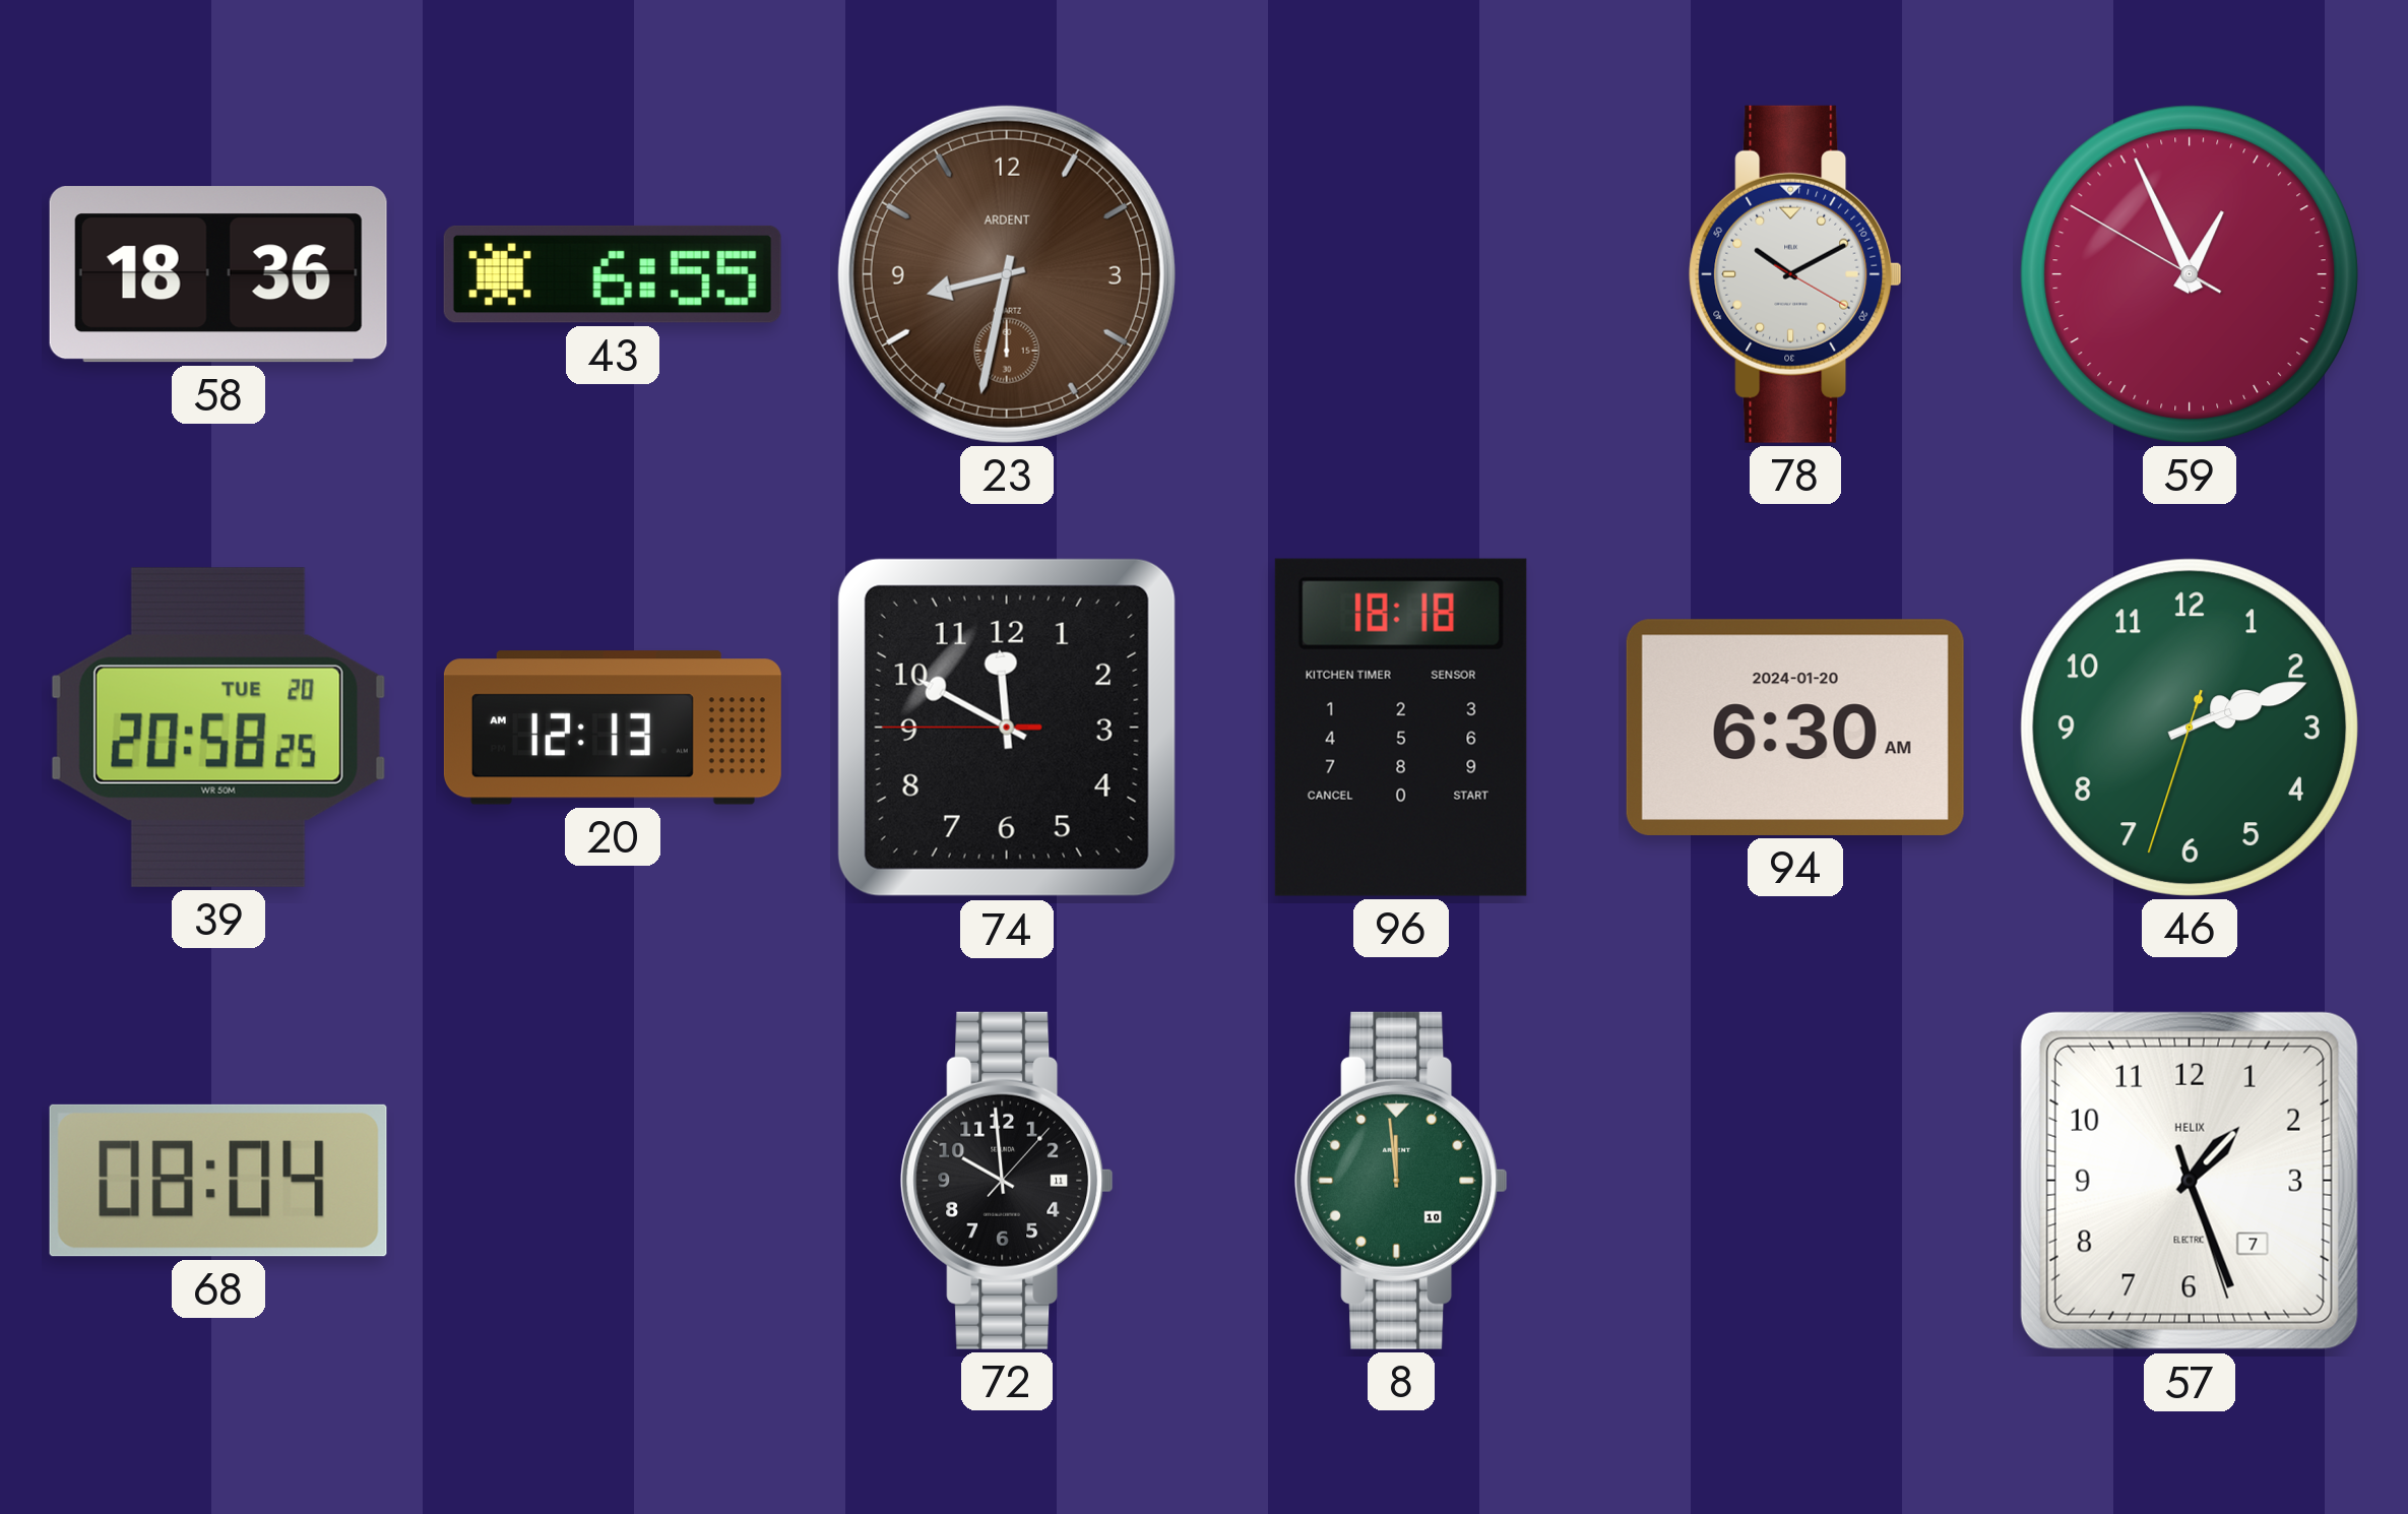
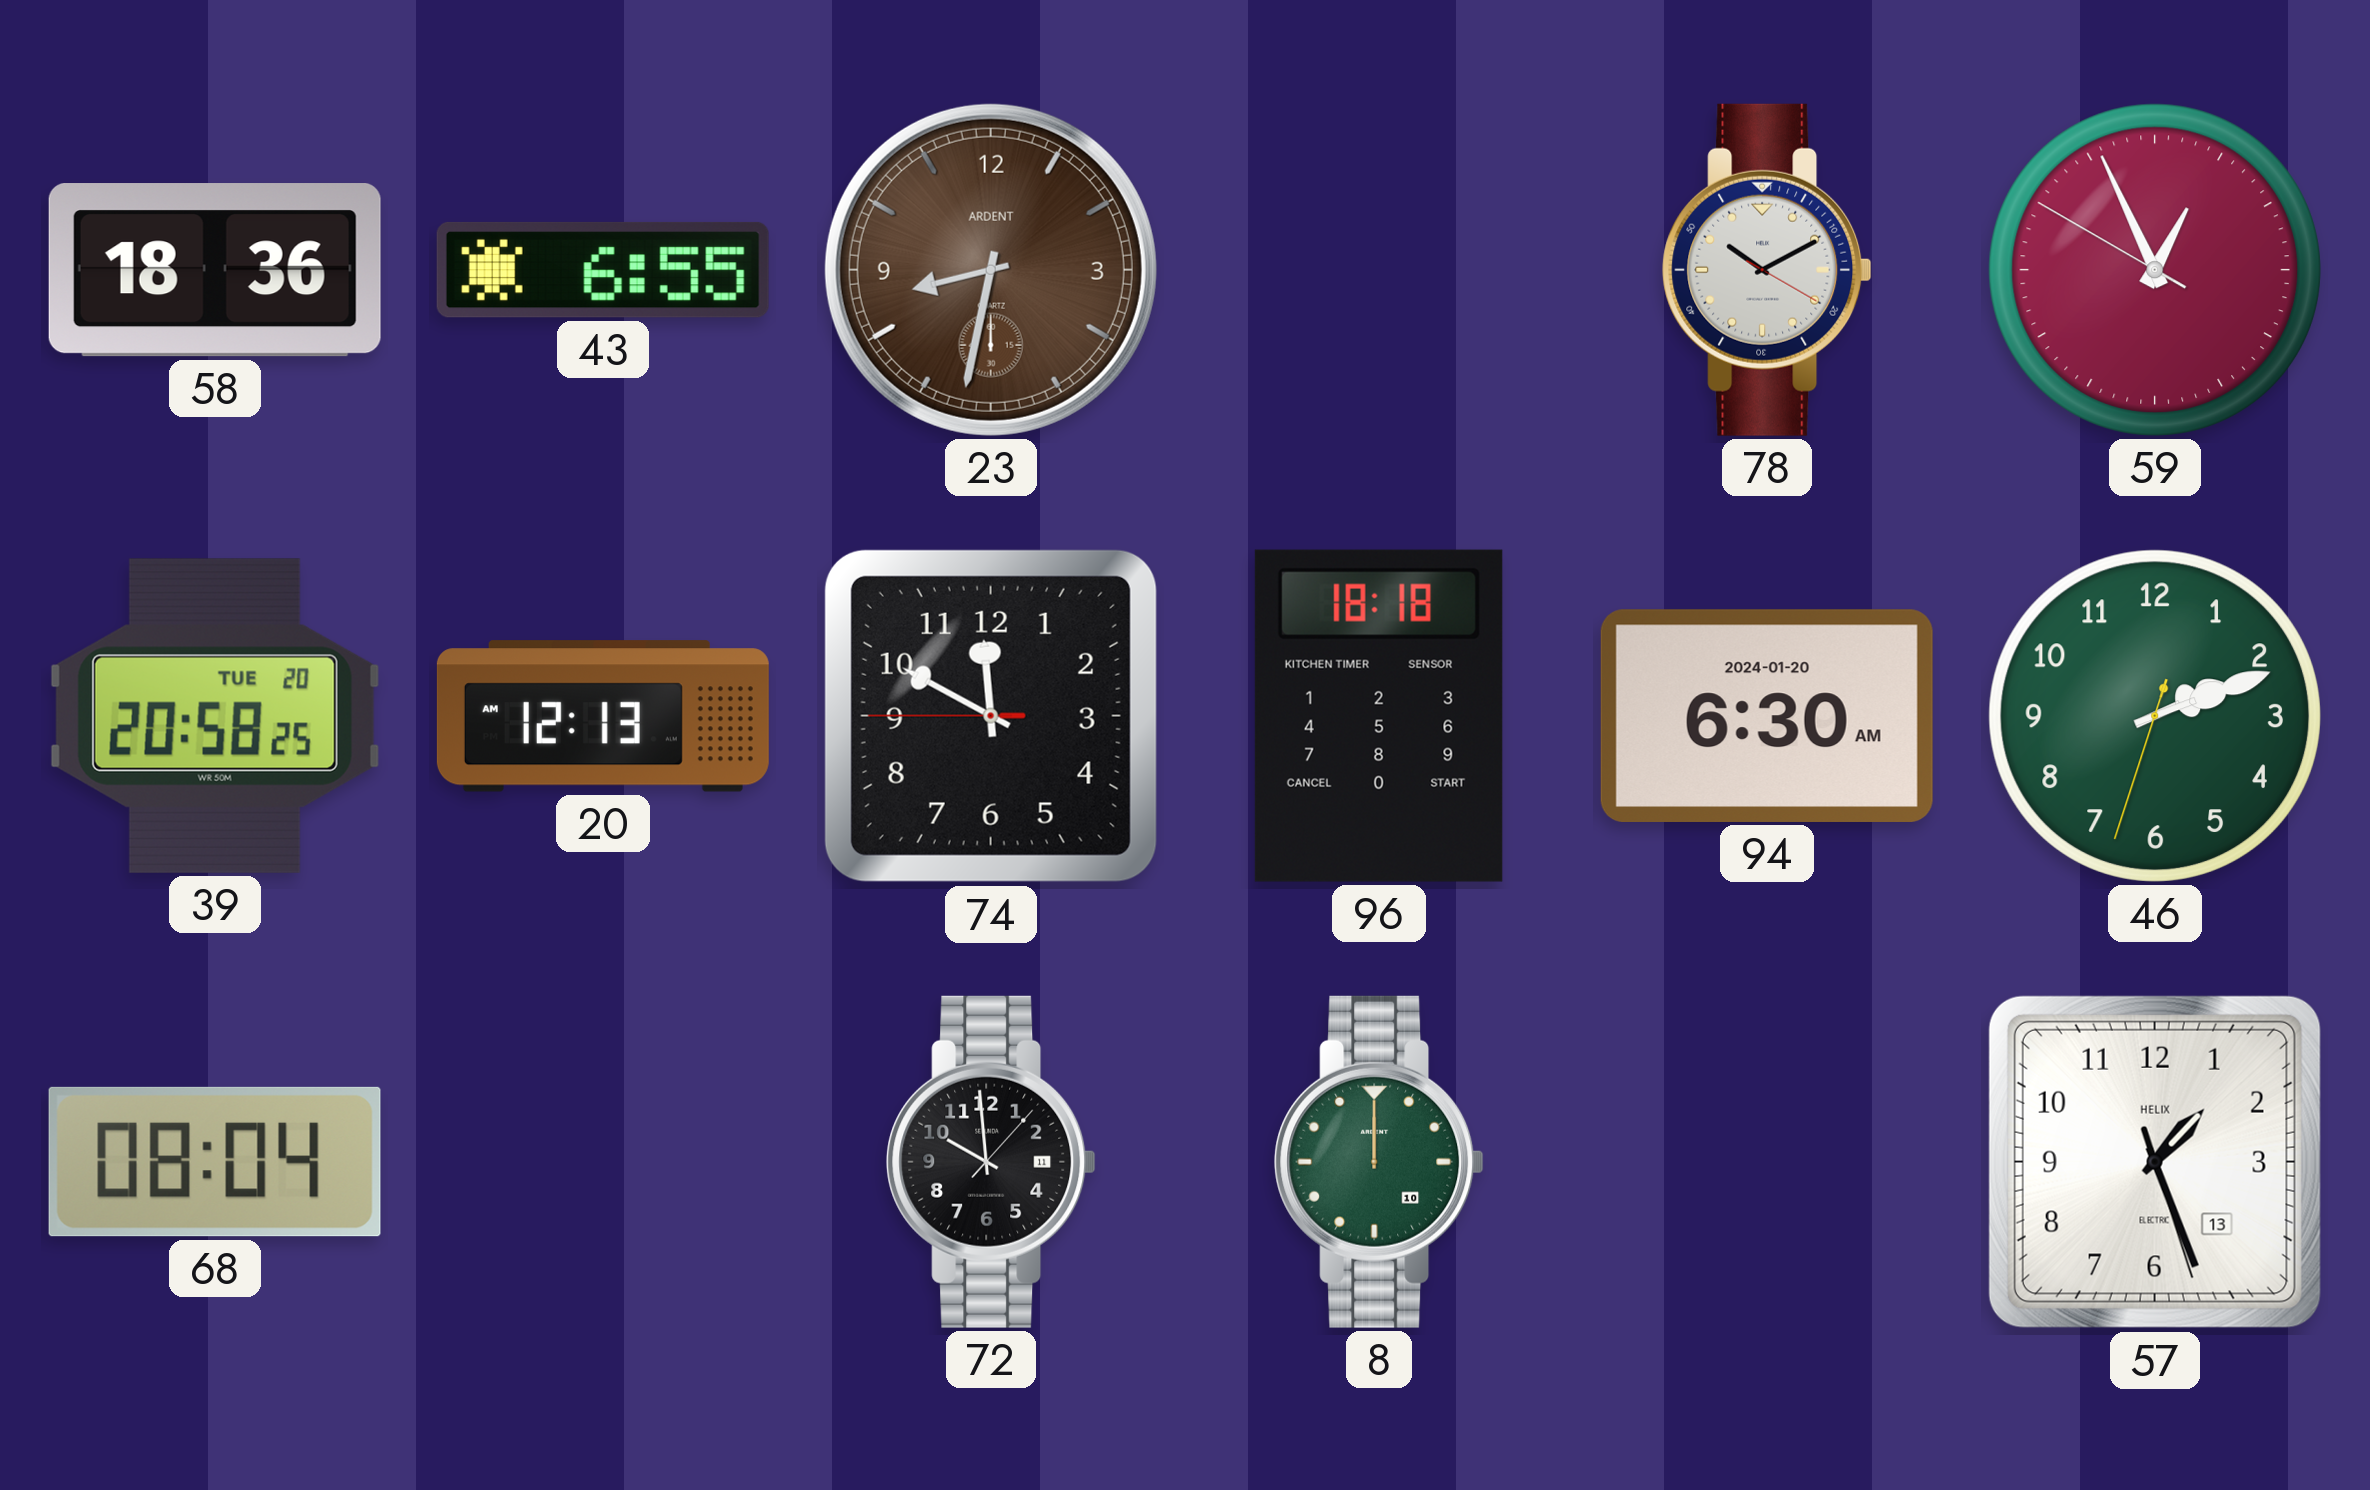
8: 11:59 -> 12:00
57 date: 7 -> 13
